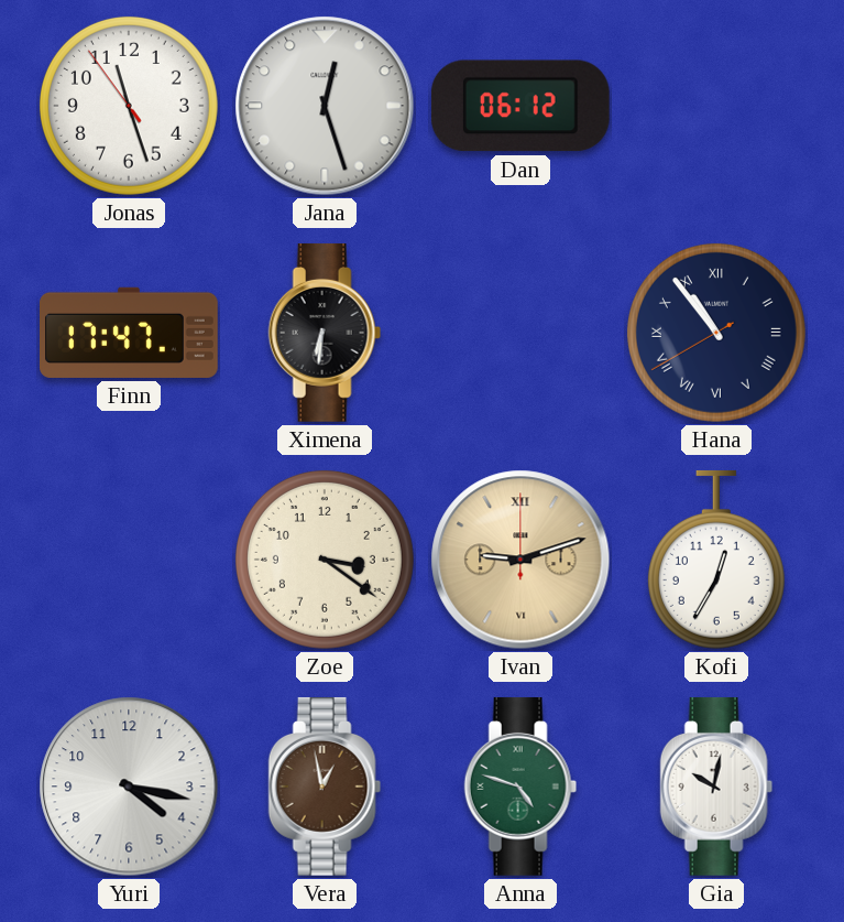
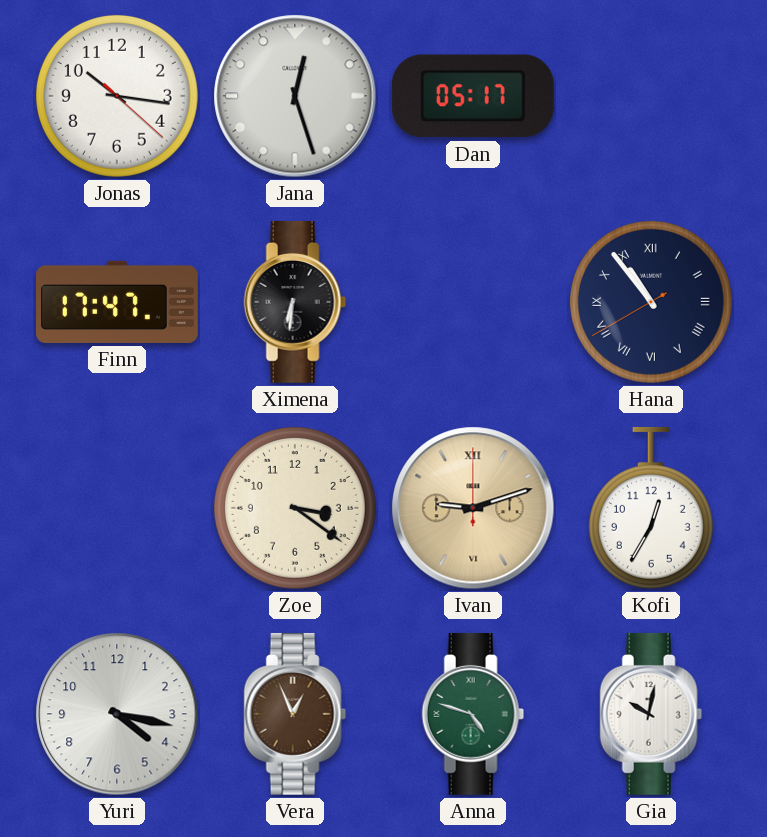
Jonas: 11:26 -> 10:16
Dan: 06:12 -> 05:17
Vera: 12:58 -> 12:56
